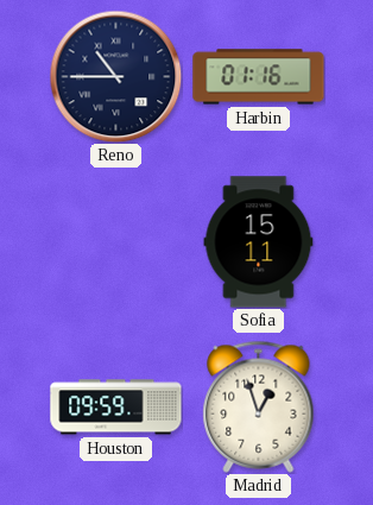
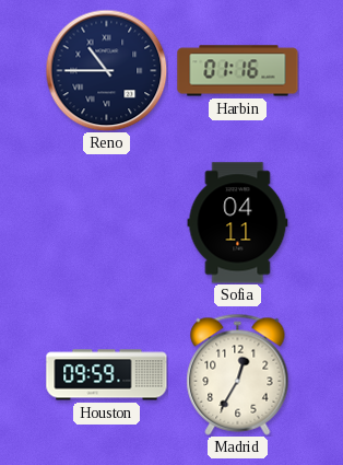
Sofia: 15:11 -> 04:11
Madrid: 12:57 -> 12:35
